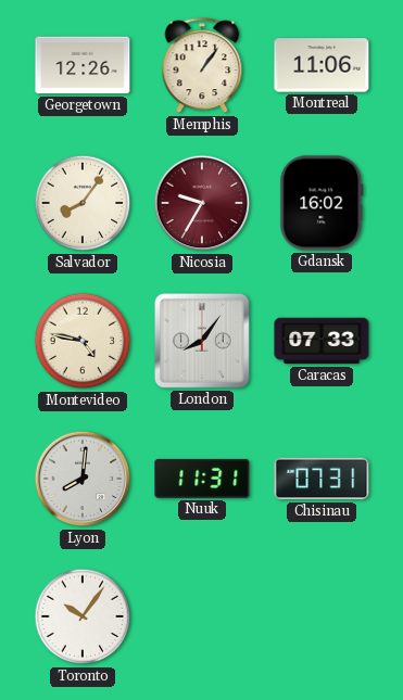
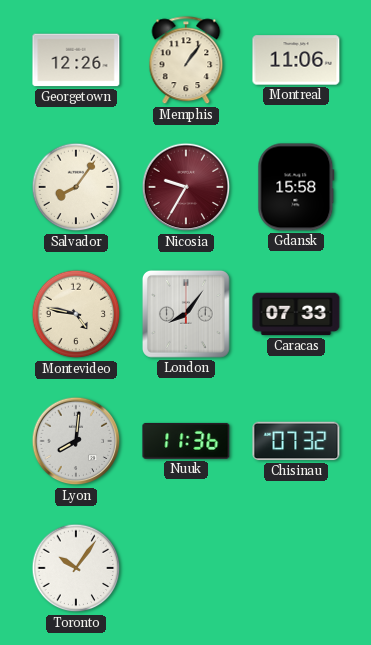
Gdansk: 16:02 -> 15:58
Nuuk: 11:31 -> 11:36
Chisinau: 07:31 -> 07:32
